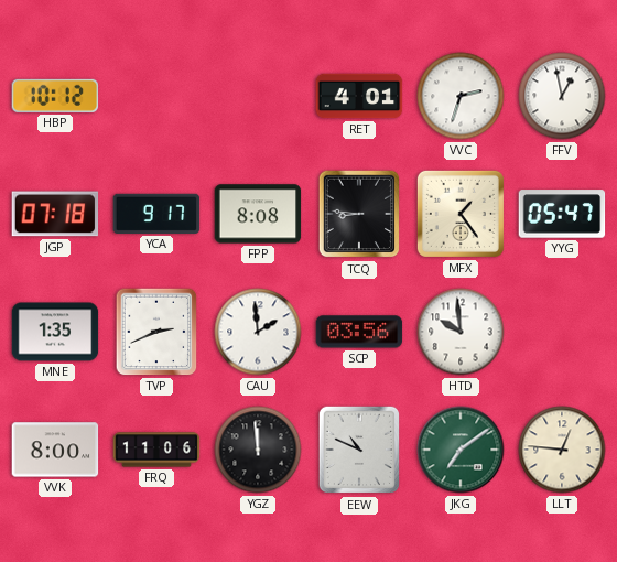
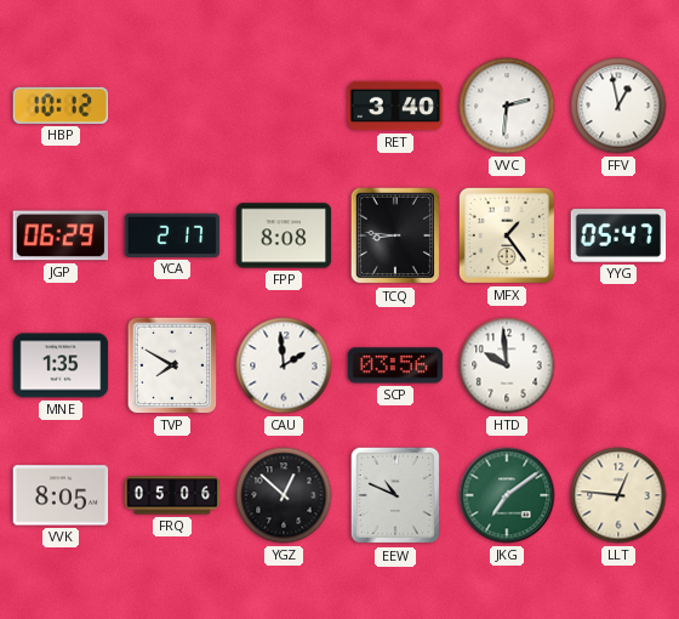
RET: 4:01 -> 3:40
VVC: 2:33 -> 2:31
JGP: 07:18 -> 06:29
YCA: 9:17 -> 2:17
TVP: 2:41 -> 7:50
VVK: 8:00 -> 8:05
FRQ: 11:06 -> 05:06
YGZ: 11:59 -> 12:52
